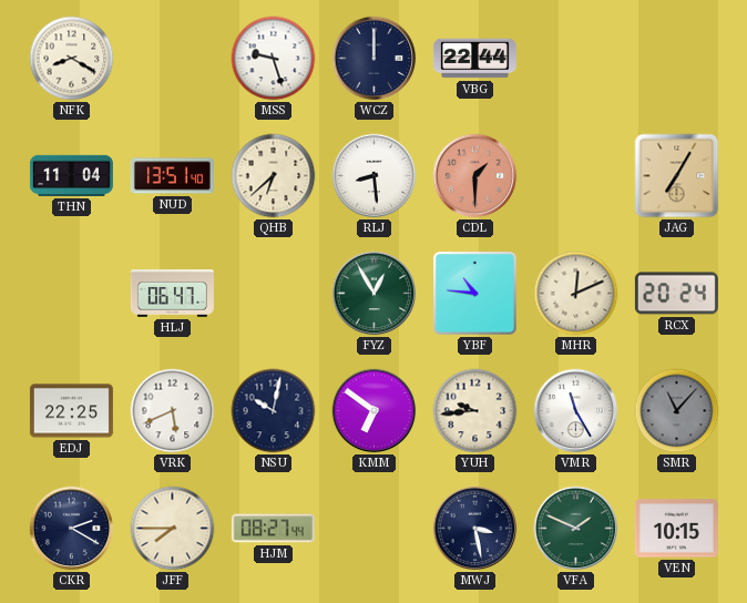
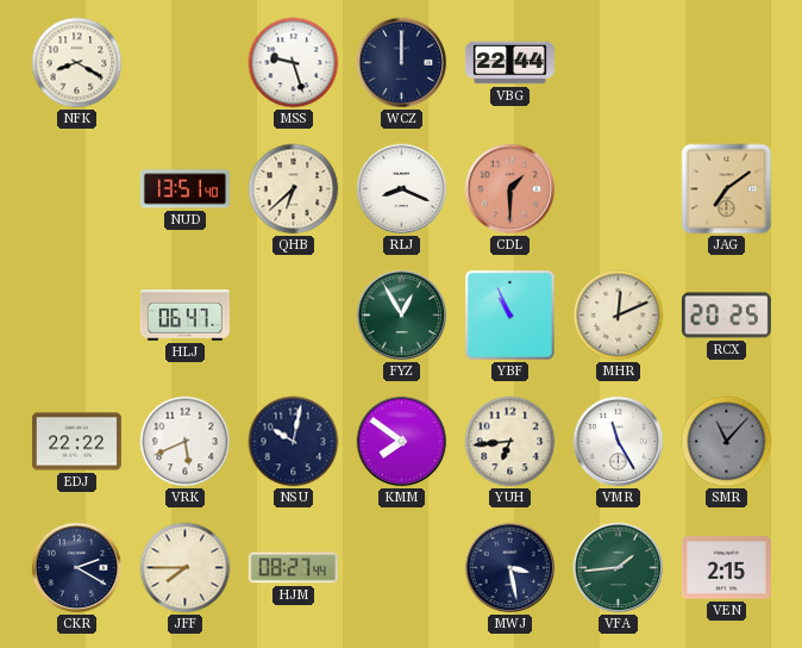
THN: 11:04 -> none
RLJ: 8:29 -> 8:19
JAG: 7:05 -> 7:09
YBF: 10:46 -> 10:56
RCX: 20:24 -> 20:25
EDJ: 22:25 -> 22:22
KMM: 6:51 -> 7:51
YUH: 9:44 -> 6:44
VFA: 1:49 -> 1:44
VEN: 10:15 -> 2:15
